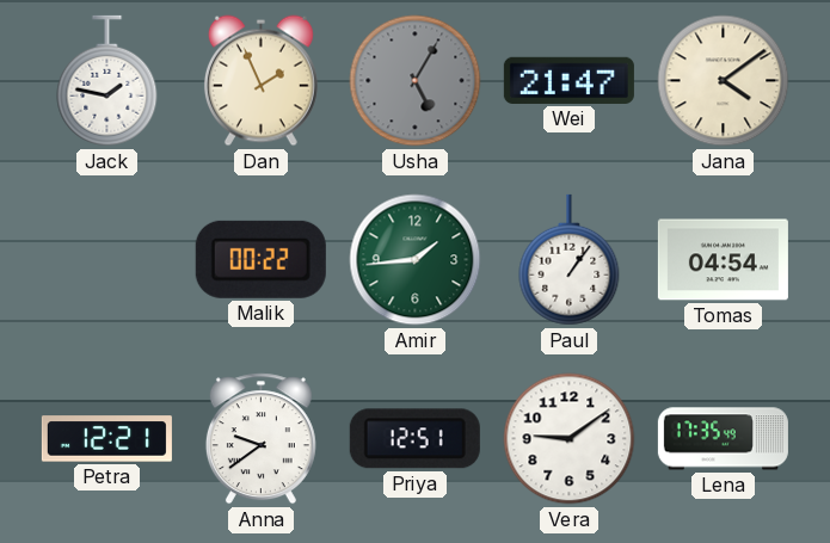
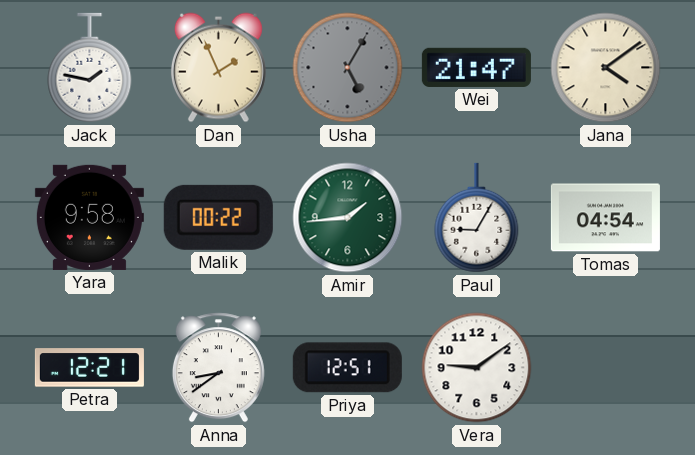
Yara: none -> 9:58
Paul: 1:06 -> 9:05
Anna: 9:39 -> 8:39
Lena: 17:35 -> none
